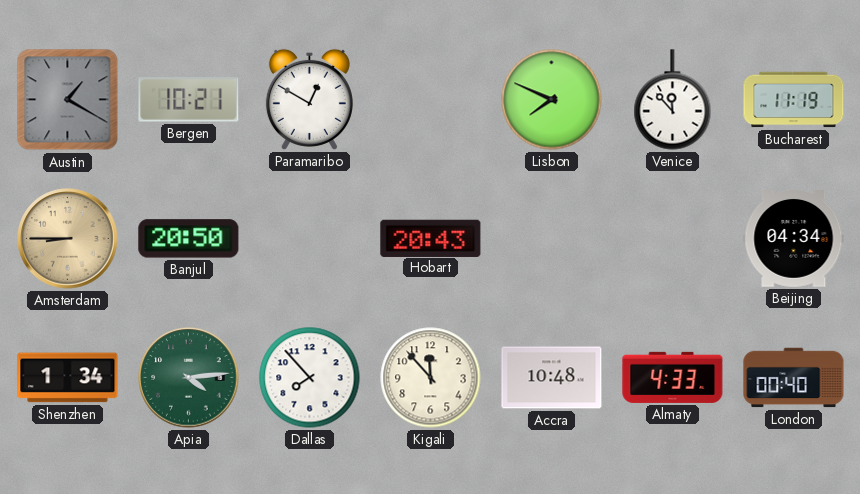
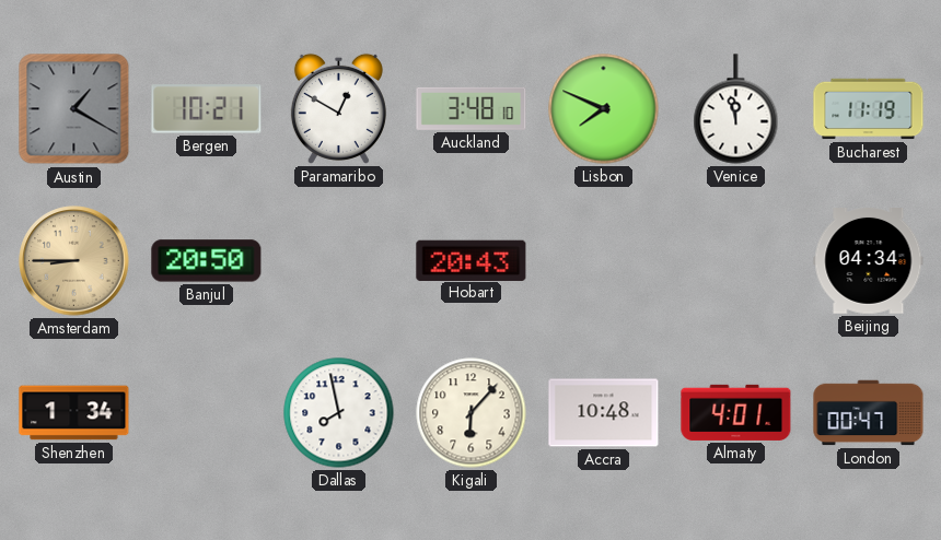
Auckland: none -> 3:48
Venice: 11:53 -> 11:58
Apia: 4:14 -> none
Dallas: 7:53 -> 7:58
Kigali: 11:53 -> 6:07
Almaty: 4:33 -> 4:01
London: 00:40 -> 00:47
